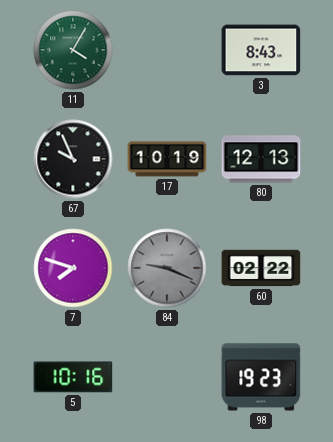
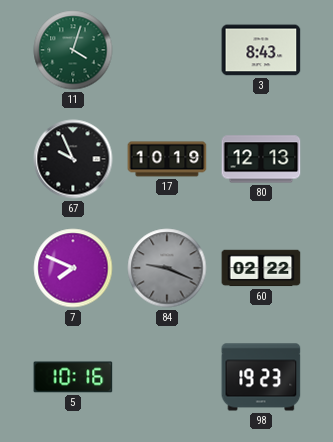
11: 4:05 -> 4:03
7: 7:48 -> 7:49
